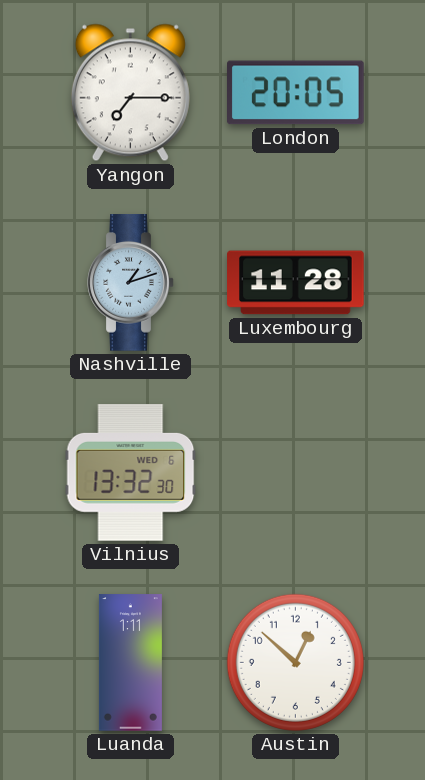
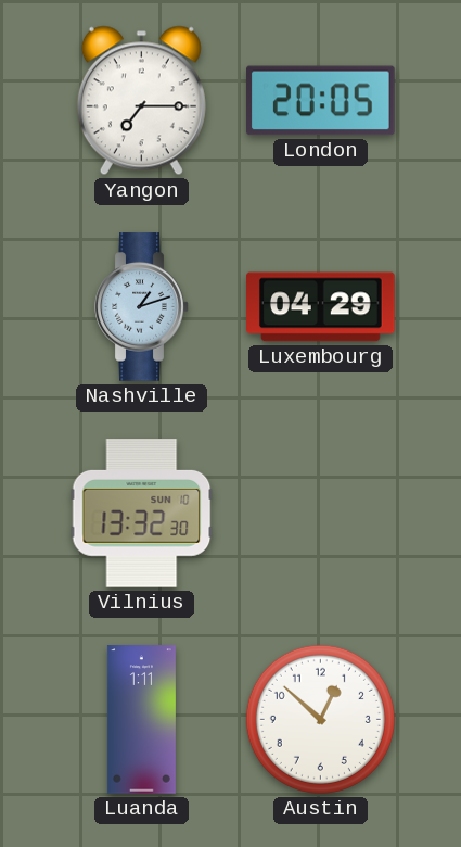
Luxembourg: 11:28 -> 04:29
Vilnius date: WED 6 -> SUN 10
